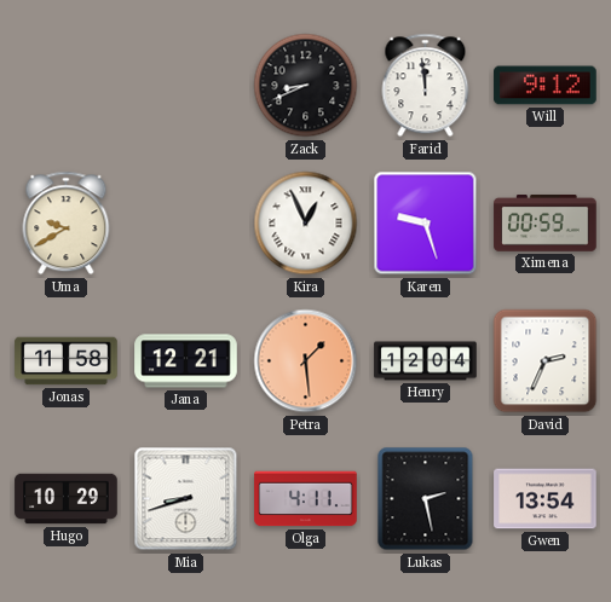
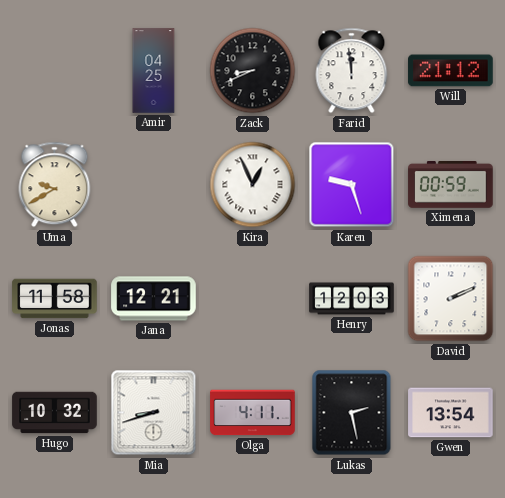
Amir: none -> 04:25
Will: 9:12 -> 21:12
Petra: 1:29 -> none
Henry: 12:04 -> 12:03
David: 2:34 -> 2:11
Hugo: 10:29 -> 10:32
